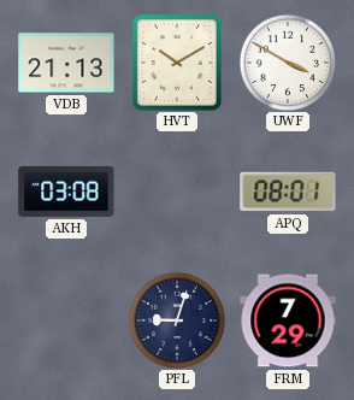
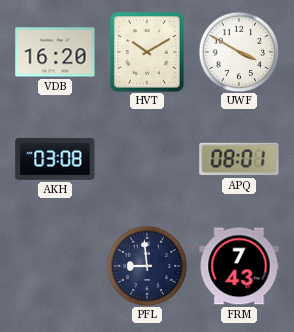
VDB: 21:13 -> 16:20
PFL: 9:03 -> 8:59
FRM: 7:29 -> 7:43
